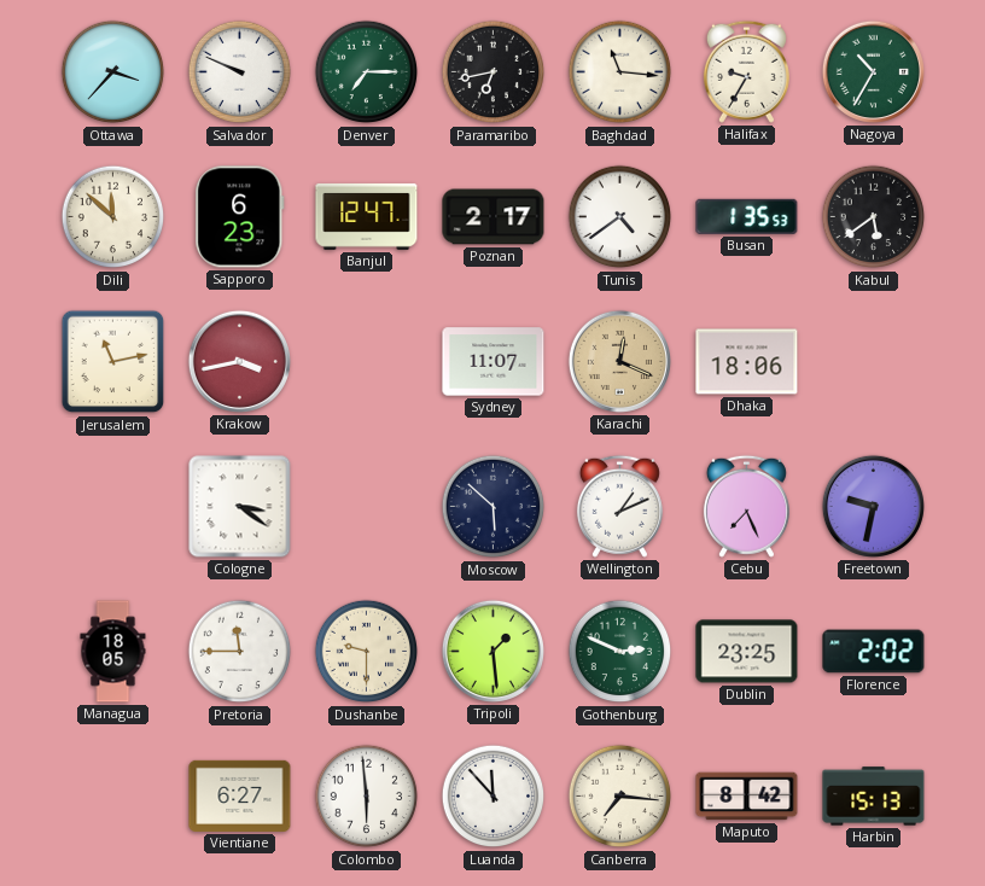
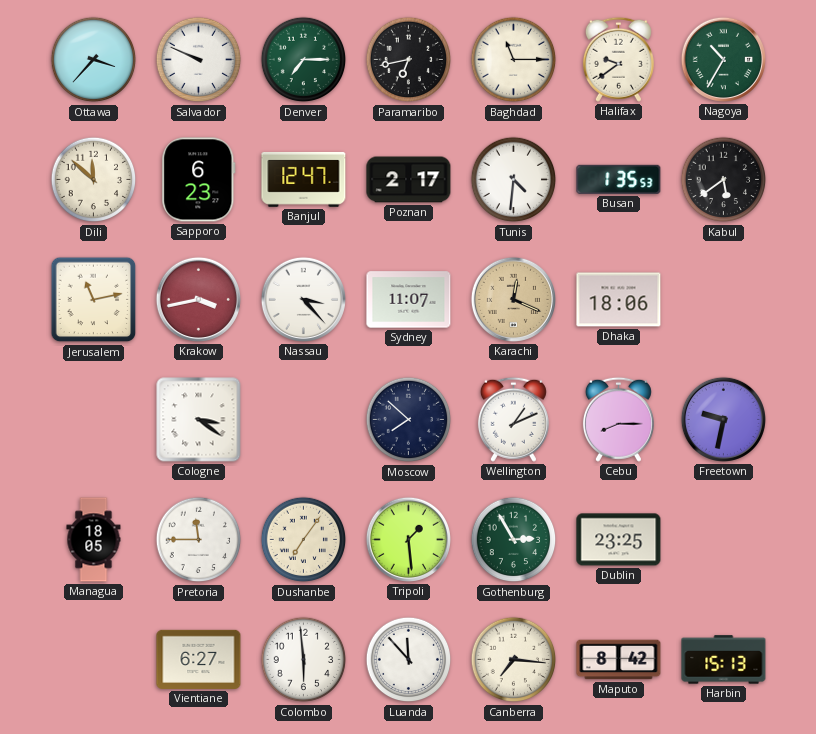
Baghdad: 11:16 -> 11:15
Halifax: 9:35 -> 9:39
Tunis: 4:39 -> 4:31
Nassau: none -> 3:23
Moscow: 5:52 -> 7:52
Cebu: 7:26 -> 8:15
Dushanbe: 9:30 -> 7:06
Gothenburg: 2:49 -> 2:55
Florence: 2:02 -> none
